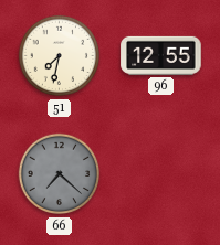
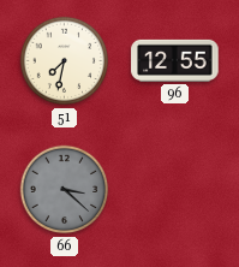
66: 7:22 -> 3:22
